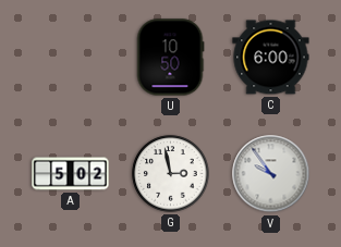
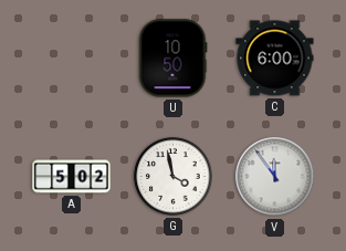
G: 2:58 -> 3:58
V: 9:54 -> 11:54
